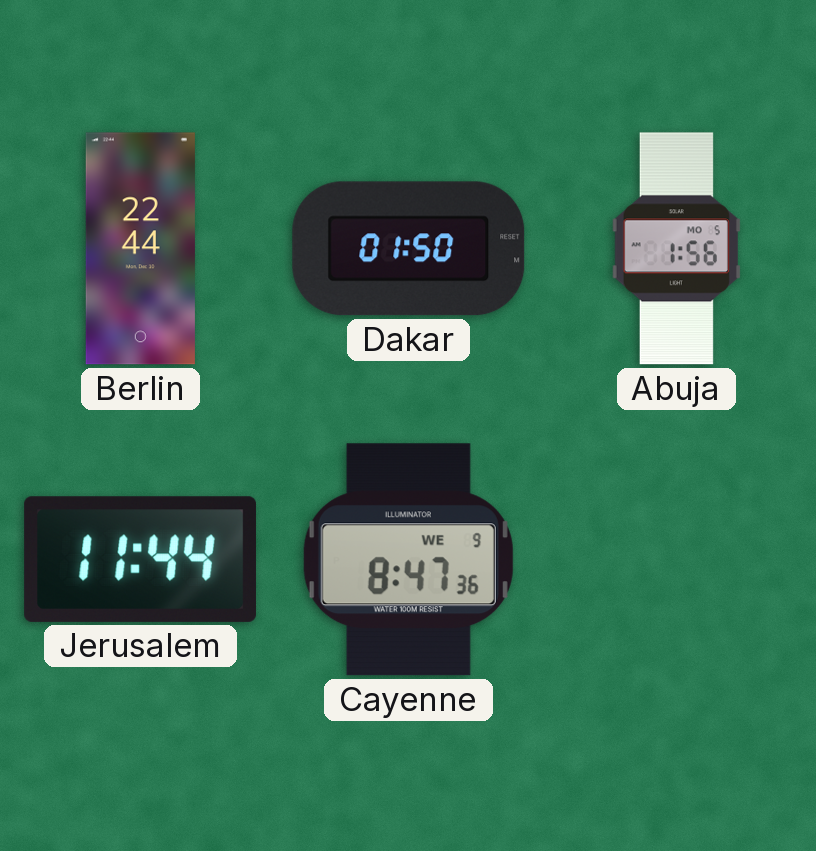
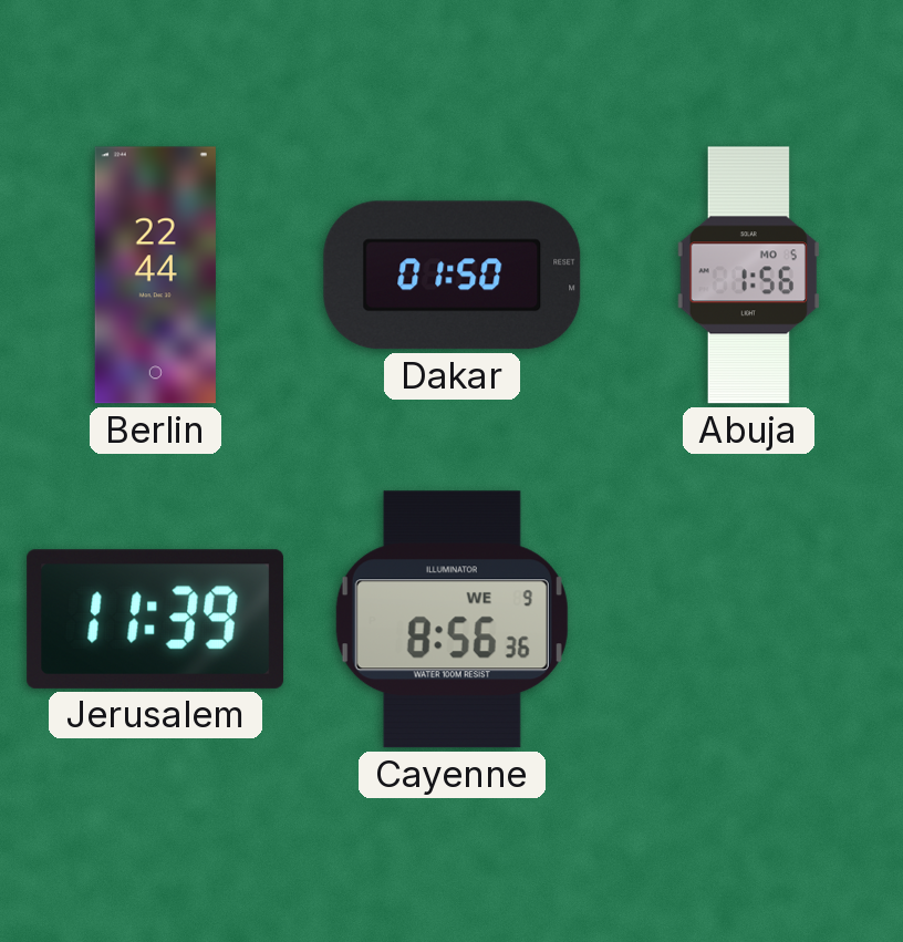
Jerusalem: 11:44 -> 11:39
Cayenne: 8:47 -> 8:56
